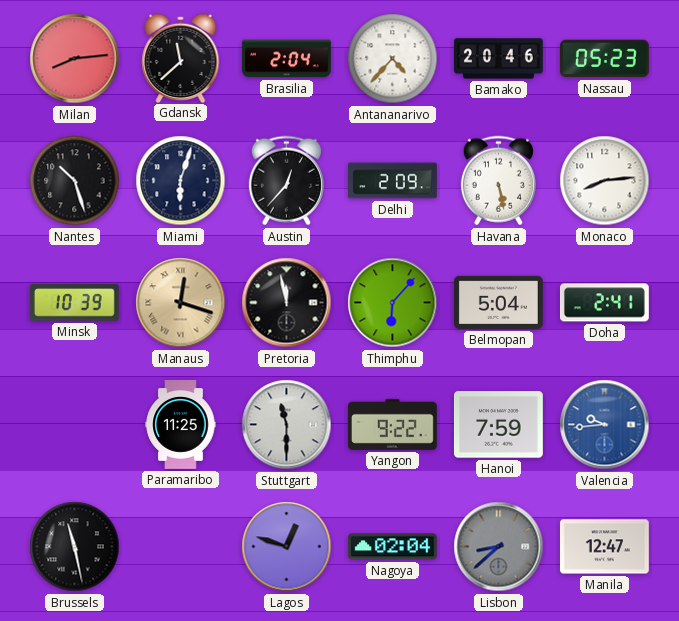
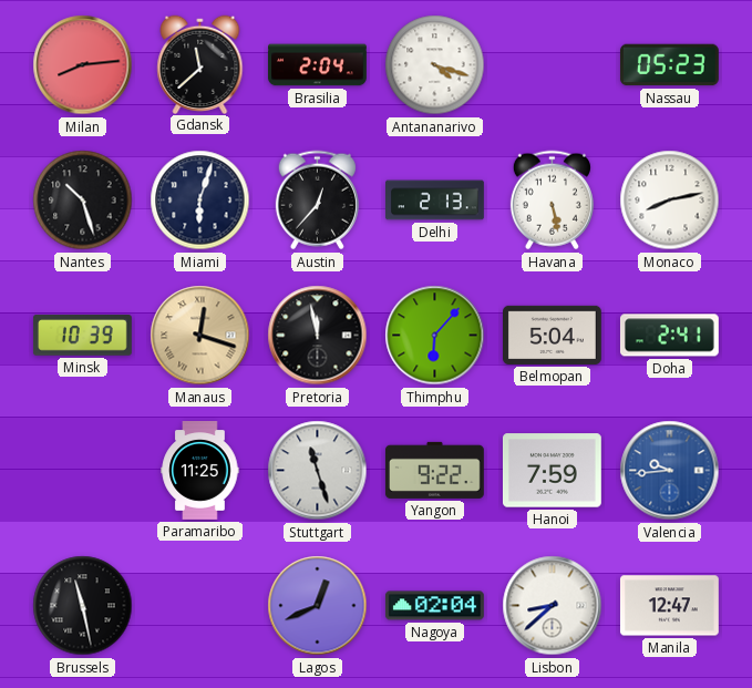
Antananarivo: 4:37 -> 4:18
Bamako: 20:46 -> none
Delhi: 2:09 -> 2:13
Monaco: 8:14 -> 8:13
Stuttgart: 11:30 -> 11:27
Lagos: 12:48 -> 12:41
Lisbon dial: grey -> white
